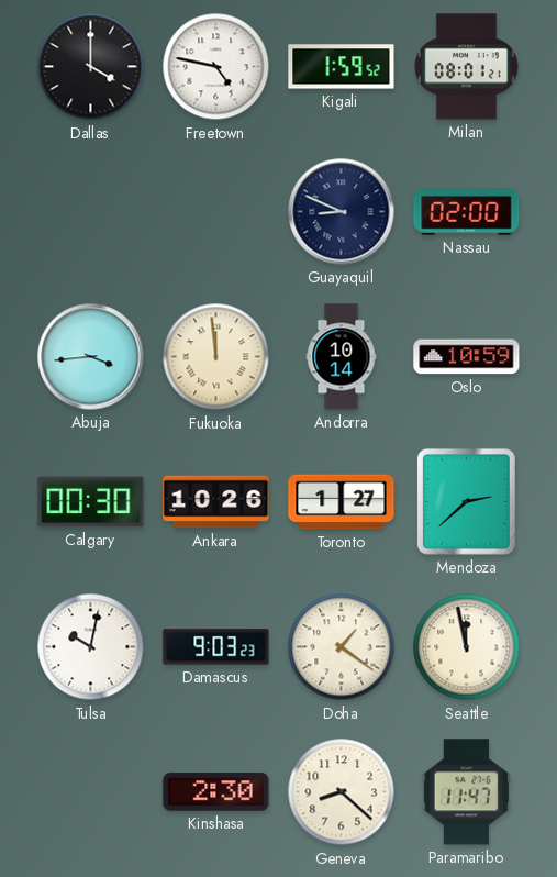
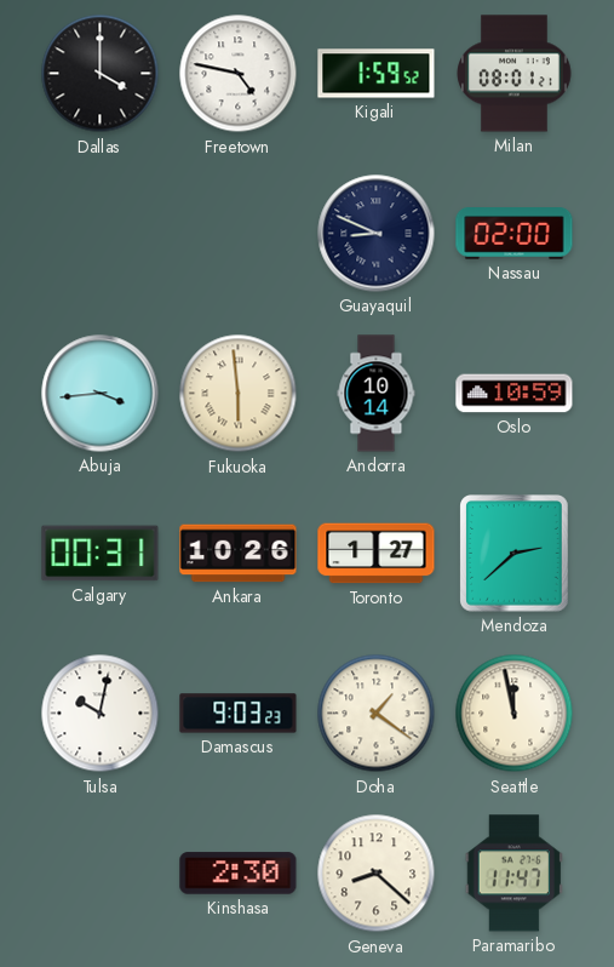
Fukuoka: 11:59 -> 5:59
Calgary: 00:30 -> 00:31
